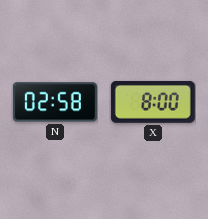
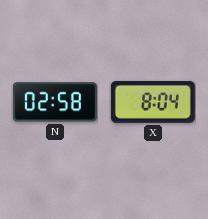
X: 8:00 -> 8:04
